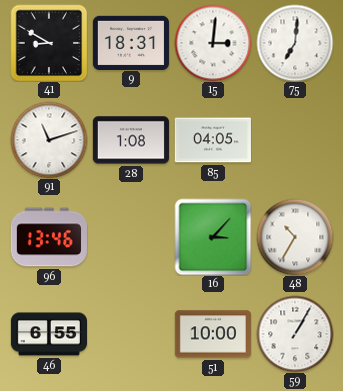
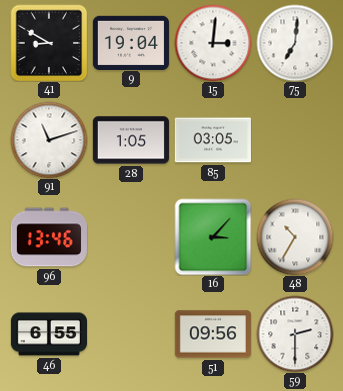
9: 18:31 -> 19:04
28: 1:08 -> 1:05
85: 04:05 -> 03:05
51: 10:00 -> 09:56
59: 1:05 -> 2:30
